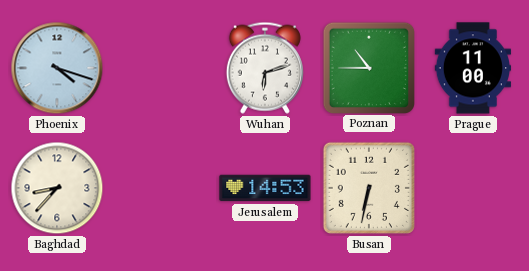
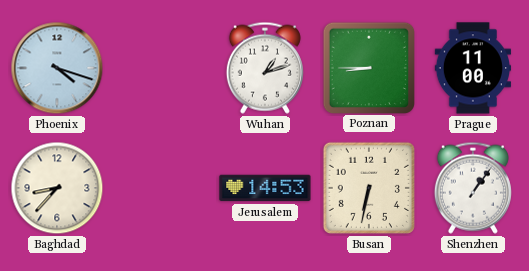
Wuhan: 6:12 -> 1:12
Poznan: 10:45 -> 8:45
Shenzhen: none -> 1:06
